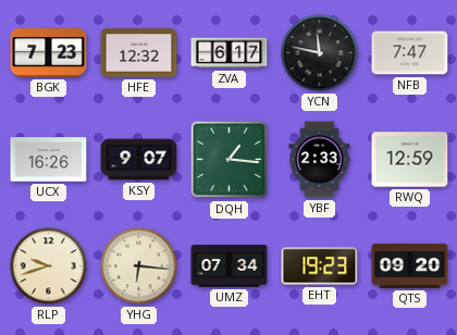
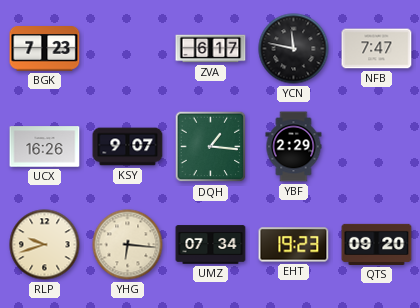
HFE: 12:32 -> none
YBF: 2:33 -> 2:29
RWQ: 12:59 -> none
